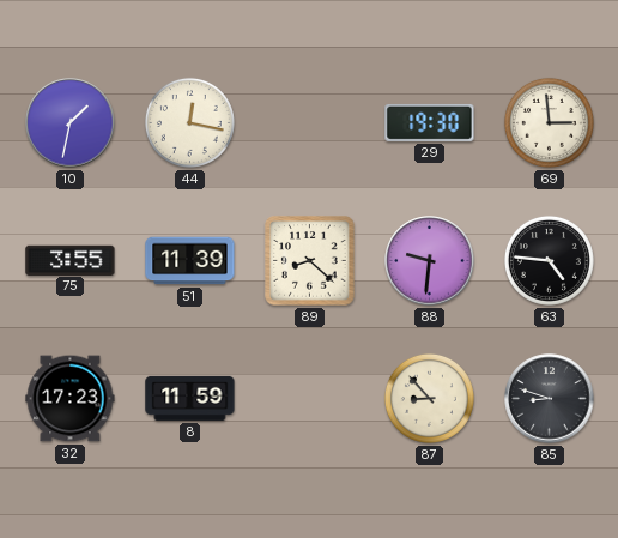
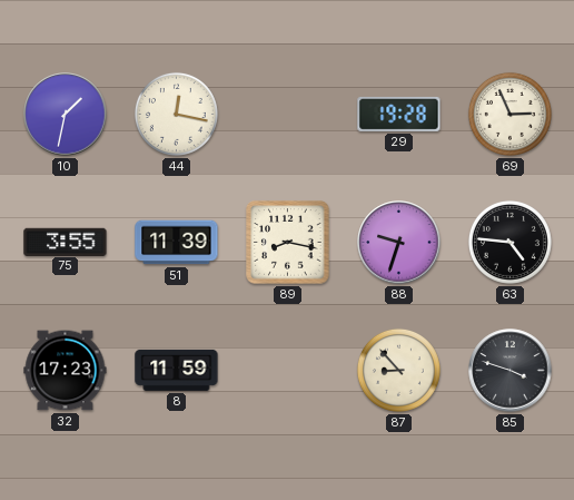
29: 19:30 -> 19:28
69: 2:59 -> 2:56
89: 8:22 -> 8:17
88: 9:31 -> 9:33
85: 8:48 -> 3:48
